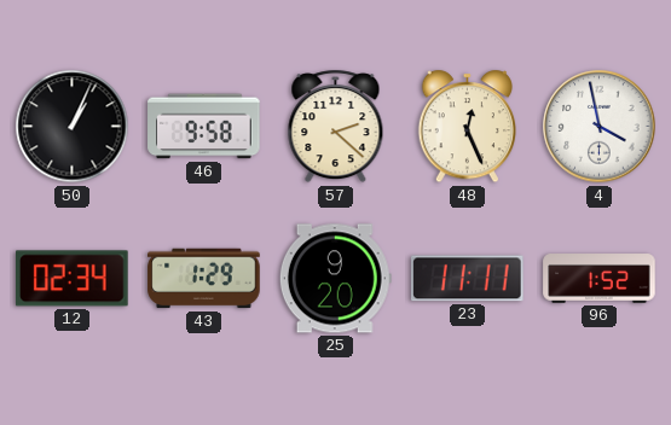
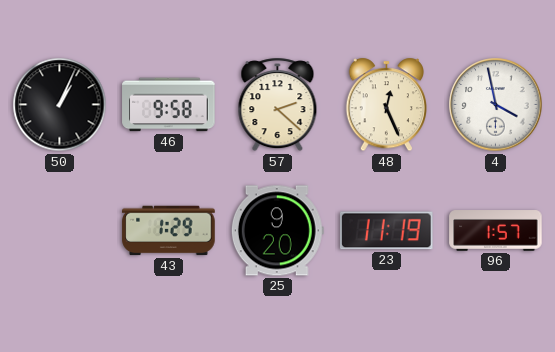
12: 02:34 -> none
23: 11:11 -> 11:19
96: 1:52 -> 1:57
